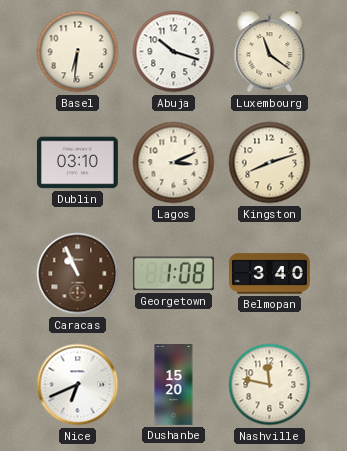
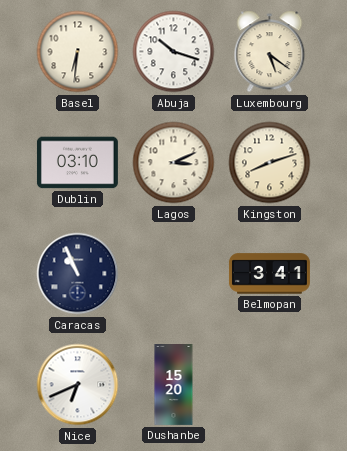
Luxembourg: 11:21 -> 5:21
Caracas dial: brown -> navy
Georgetown: 1:08 -> none
Belmopan: 3:40 -> 3:41
Nashville: 11:47 -> none
